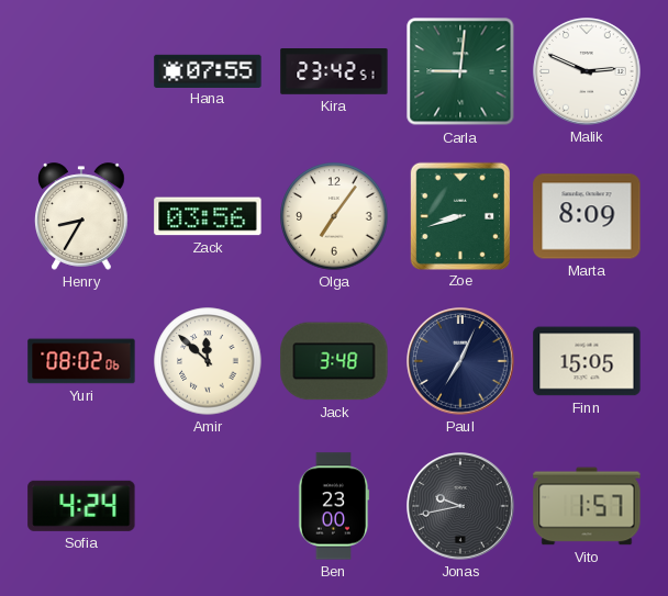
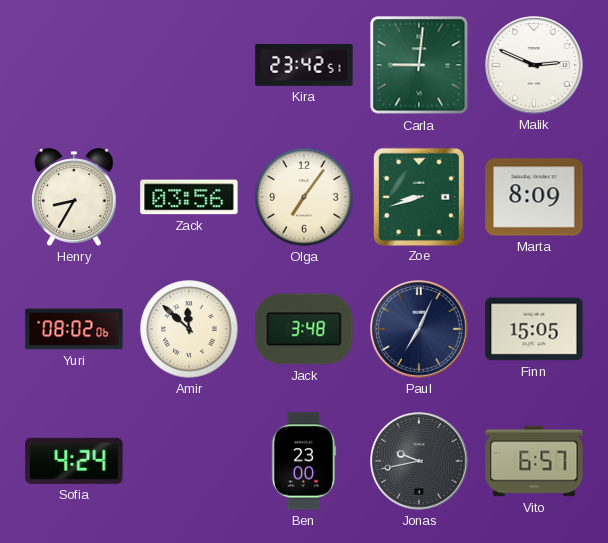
Hana: 07:55 -> none
Vito: 1:57 -> 6:57
